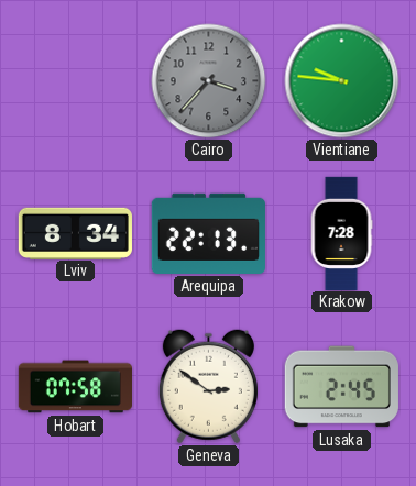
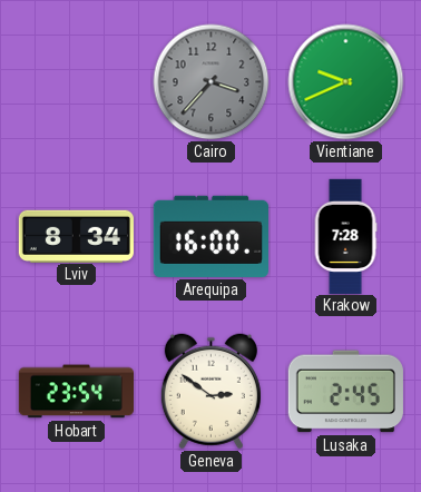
Vientiane: 9:46 -> 9:41
Arequipa: 22:13 -> 16:00
Hobart: 07:58 -> 23:54
